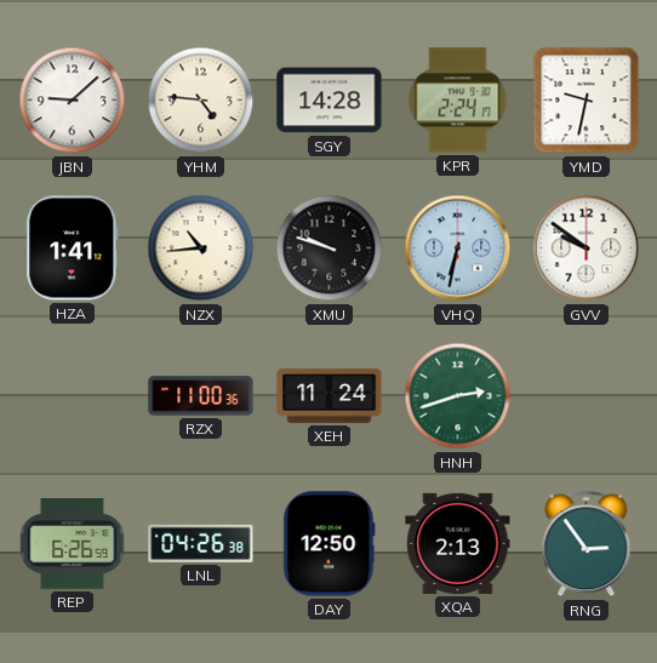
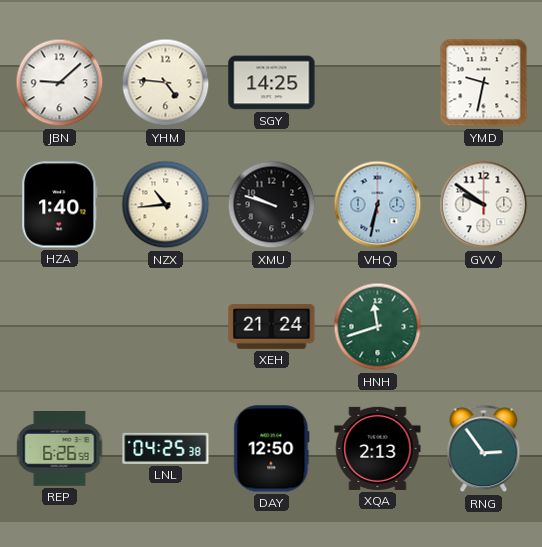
SGY: 14:28 -> 14:25
KPR: 2:24 -> none
HZA: 1:41 -> 1:40
RZX: 11:00 -> none
XEH: 11:24 -> 21:24
HNH: 2:42 -> 11:42
LNL: 04:26 -> 04:25
